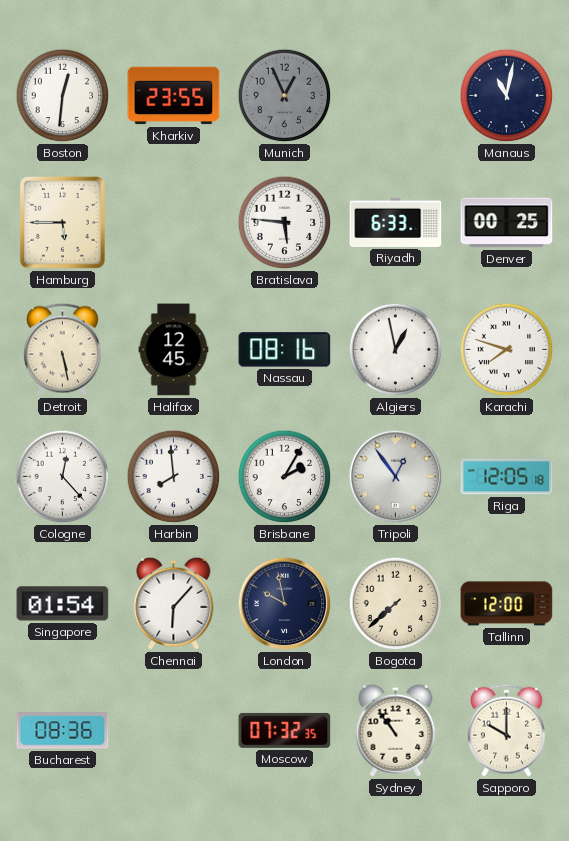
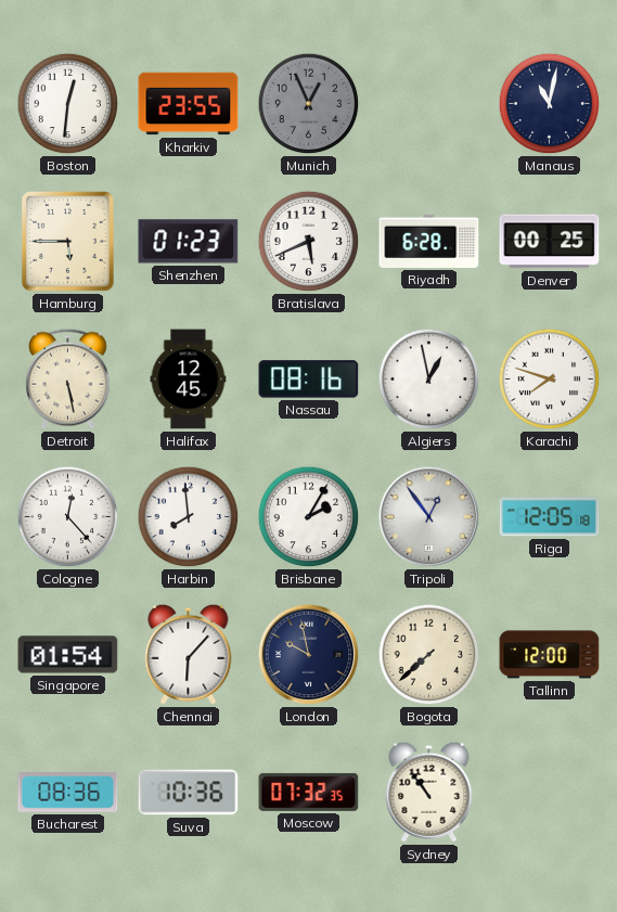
Shenzhen: none -> 01:23
Bratislava: 5:46 -> 5:41
Riyadh: 6:33 -> 6:28
Suva: none -> 10:36
Sapporo: 10:00 -> none
